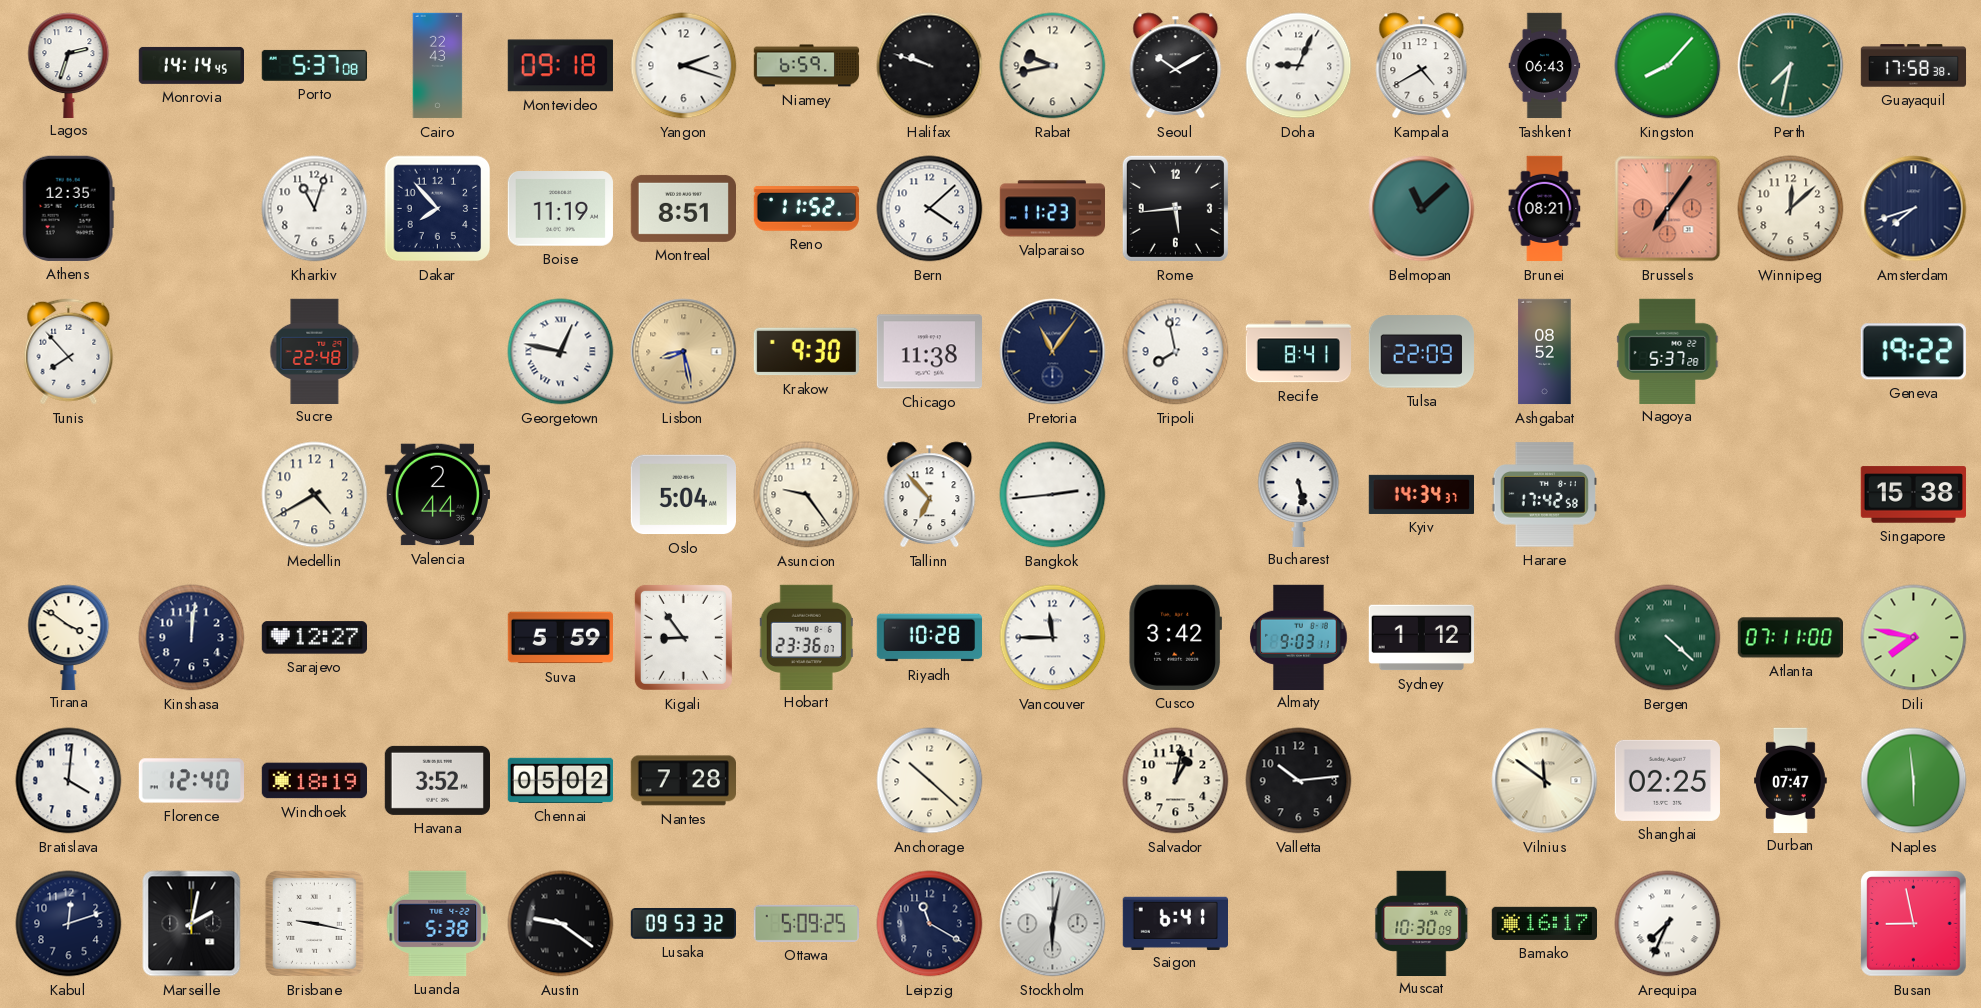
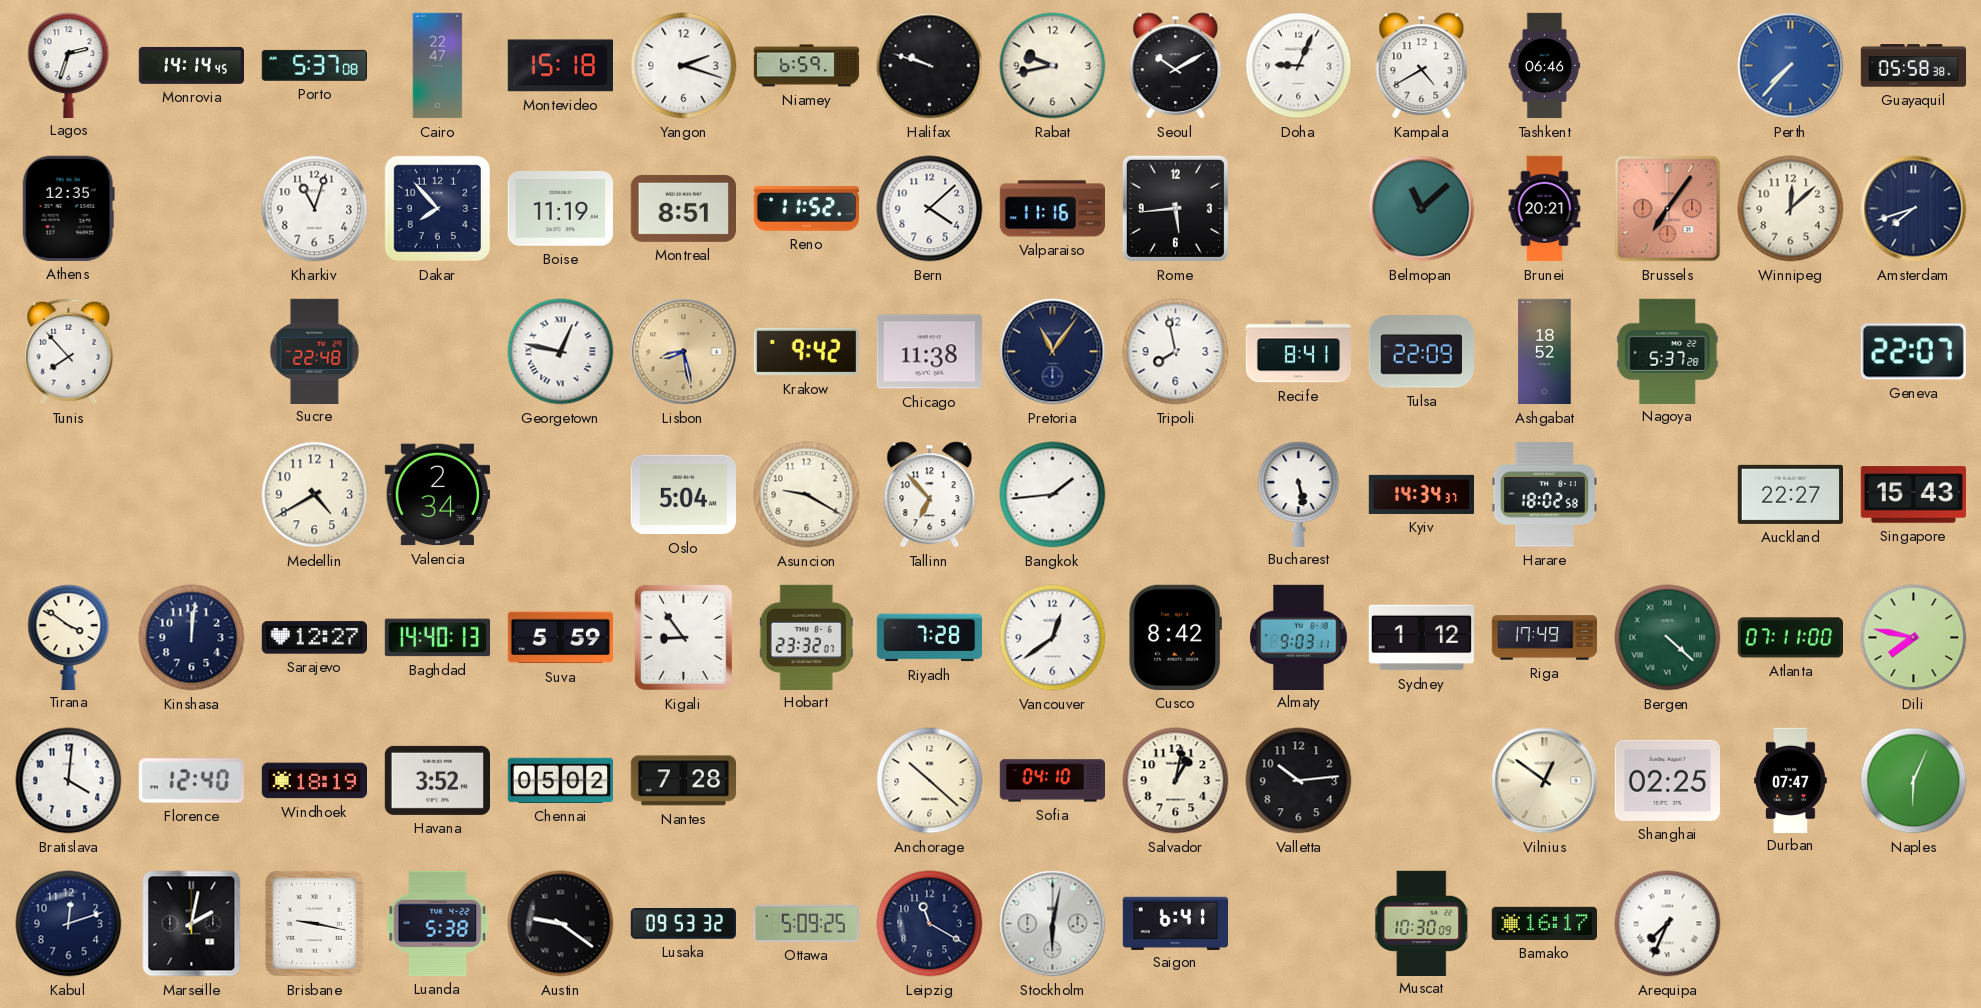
Cairo: 22:43 -> 22:47
Montevideo: 09:18 -> 15:18
Tashkent: 06:43 -> 06:46
Kingston: 8:07 -> none
Perth: 7:32 -> 7:37
Perth dial: green -> blue
Guayaquil: 17:58 -> 05:58
Valparaiso: 11:23 -> 11:16
Brunei: 08:21 -> 20:21
Krakow: 9:30 -> 9:42
Ashgabat: 08:52 -> 18:52
Geneva: 19:22 -> 22:07
Valencia: 2:44 -> 2:34
Asuncion: 9:24 -> 9:20
Bangkok: 2:44 -> 1:44
Harare: 17:42 -> 18:02
Auckland: none -> 22:27
Singapore: 15:38 -> 15:43
Baghdad: none -> 14:40
Hobart: 23:36 -> 23:32
Riyadh: 10:28 -> 7:28
Vancouver: 11:45 -> 12:39
Cusco: 3:42 -> 8:42
Riga: none -> 17:49
Sofia: none -> 04:10
Vilnius: 11:51 -> 12:51
Naples: 5:59 -> 6:04
Busan: 8:58 -> none
